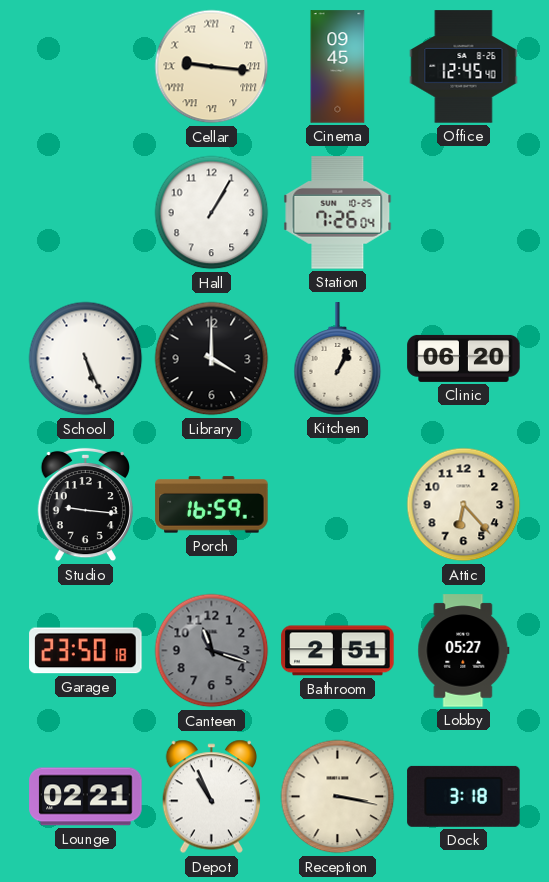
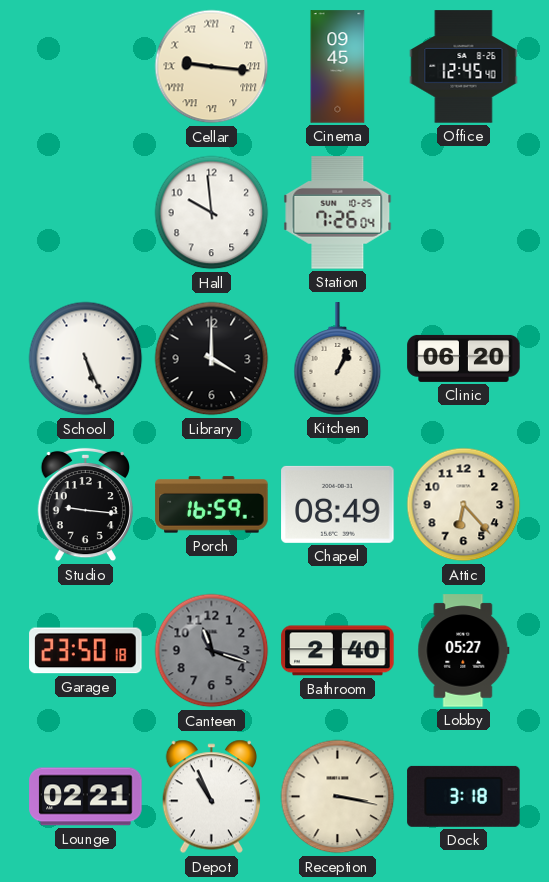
Hall: 1:05 -> 9:59
Chapel: none -> 08:49
Bathroom: 2:51 -> 2:40
